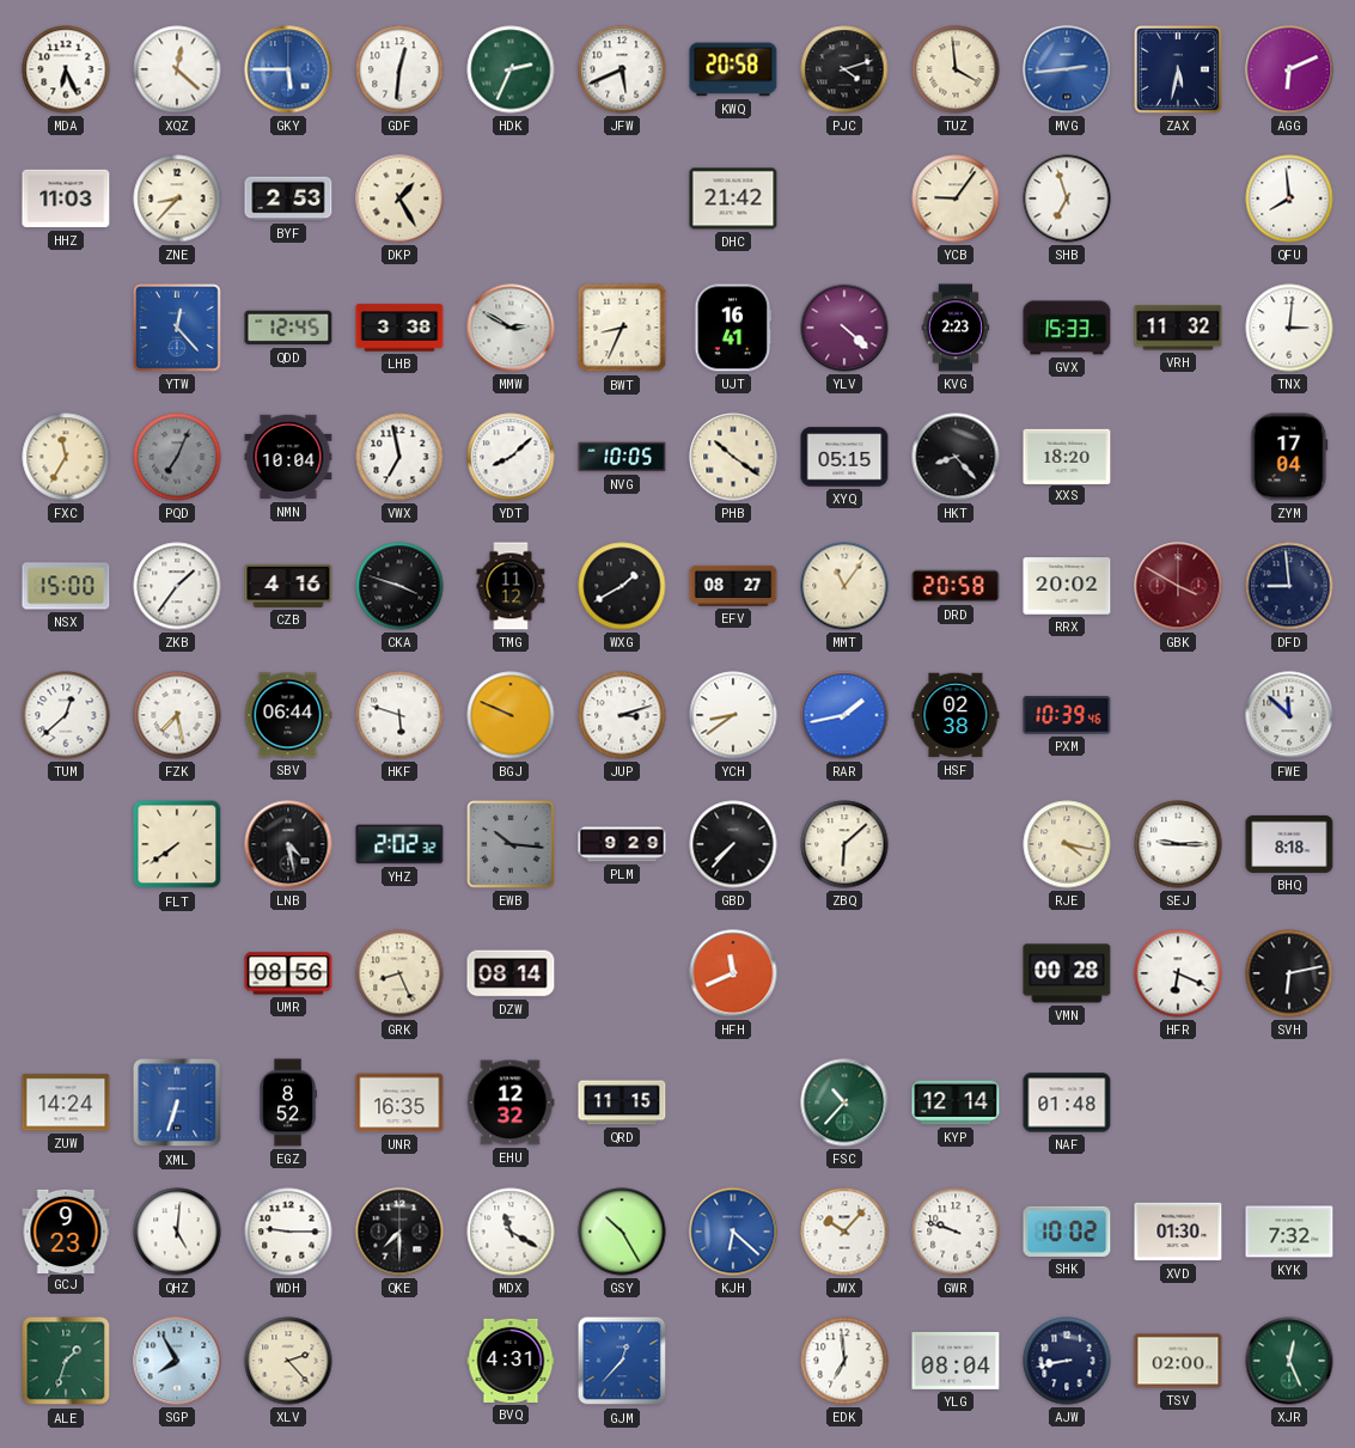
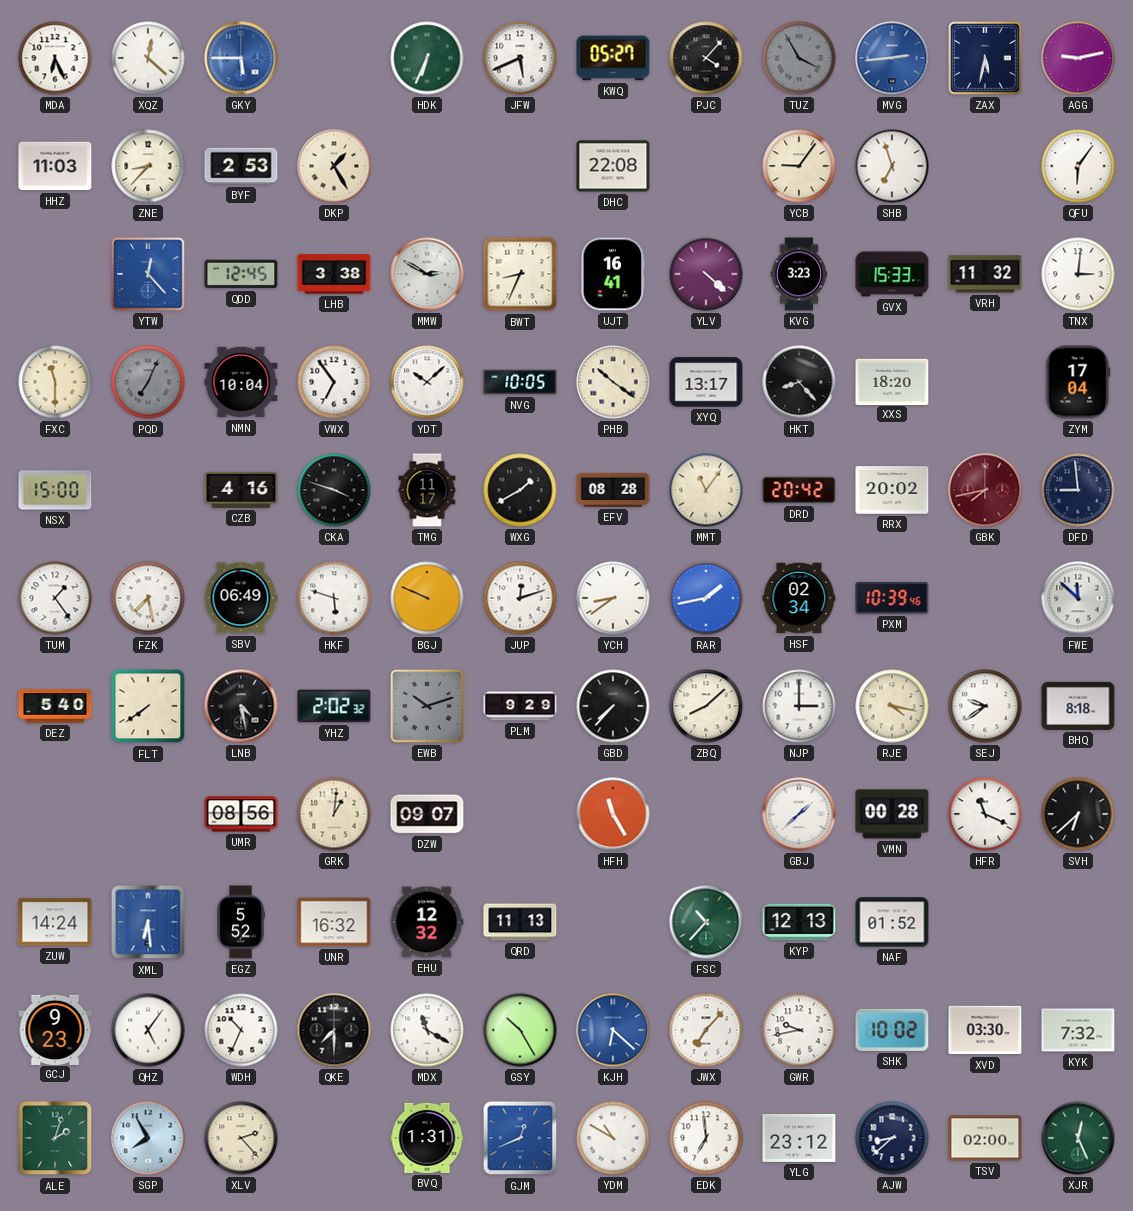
GDF: 12:31 -> none
HDK: 2:34 -> 6:34
KWQ: 20:58 -> 05:27
PJC: 4:12 -> 4:07
TUZ: 3:59 -> 3:55
TUZ dial: cream -> grey
AGG: 6:11 -> 9:13
DHC: 21:42 -> 22:08
QFU: 7:59 -> 6:06
KVG: 2:23 -> 3:23
FXC: 11:35 -> 11:30
VWX: 6:58 -> 6:54
YDT: 8:08 -> 10:08
XYQ: 05:15 -> 13:17
ZKB: 1:36 -> none
TMG: 11:12 -> 11:17
EFV: 08:27 -> 08:28
DRD: 20:58 -> 20:42
GBK: 3:50 -> 7:43
TUM: 12:38 -> 1:24
SBV: 06:44 -> 06:49
JUP: 3:12 -> 12:12
HSF: 02:38 -> 02:34
DEZ: none -> 5:40
EWB: 10:16 -> 10:12
ZBQ: 6:08 -> 8:08
NJP: none -> 3:00
SEJ: 9:15 -> 9:39
GRK: 8:26 -> 1:01
DZW: 08:14 -> 09:07
HFH: 11:41 -> 11:25
GBJ: none -> 1:38
HFR: 6:19 -> 11:19
SVH: 6:13 -> 6:38
XML: 6:33 -> 6:29
EGZ: 8:52 -> 5:52
UNR: 16:35 -> 16:32
QRD: 11:15 -> 11:13
KYP: 12:14 -> 12:13
NAF: 01:48 -> 01:52
QHZ: 5:01 -> 5:06
WDH: 9:15 -> 10:34
JWX: 10:07 -> 7:07
GWR: 9:48 -> 9:43
XVD: 01:30 -> 03:30
ALE: 1:33 -> 2:03
BVQ: 4:31 -> 1:31
GJM: 12:37 -> 12:41
YDM: none -> 10:50
YLG: 08:04 -> 23:12
AJW: 8:43 -> 8:38
